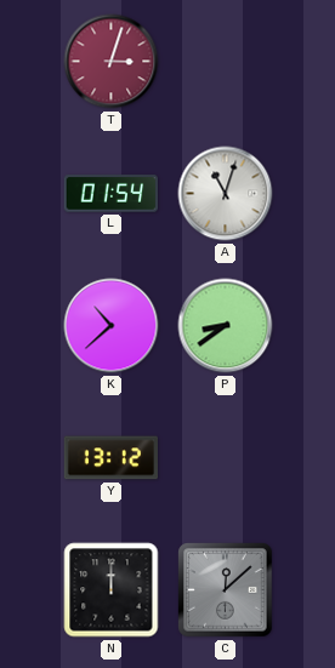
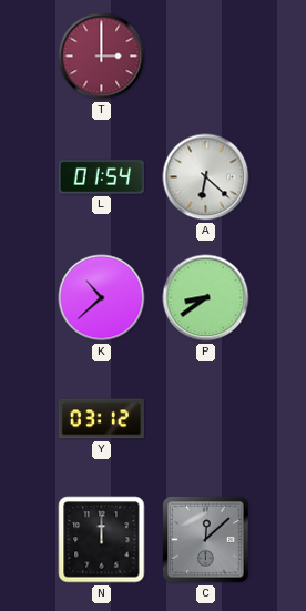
T: 3:03 -> 3:00
A: 11:03 -> 6:22
Y: 13:12 -> 03:12
